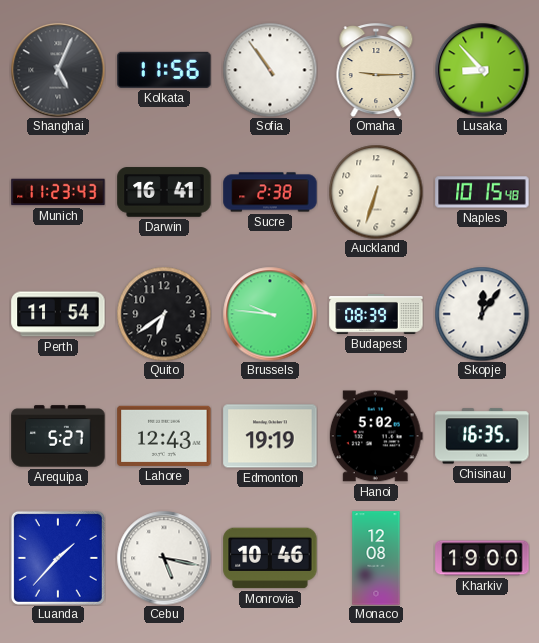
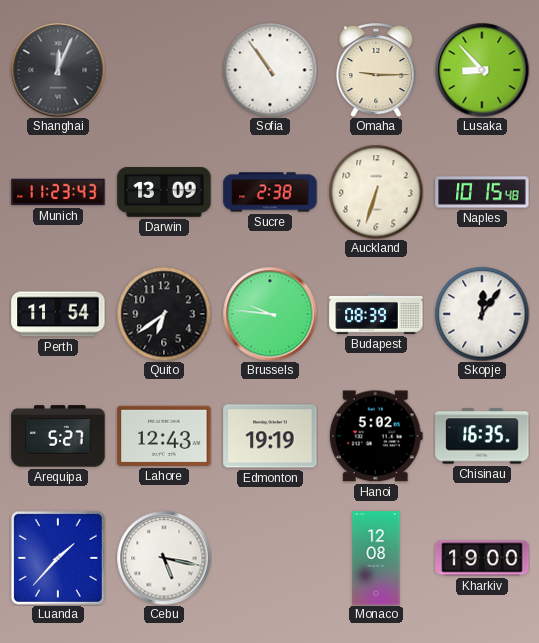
Shanghai: 5:04 -> 12:04
Kolkata: 11:56 -> none
Darwin: 16:41 -> 13:09
Monrovia: 10:46 -> none
